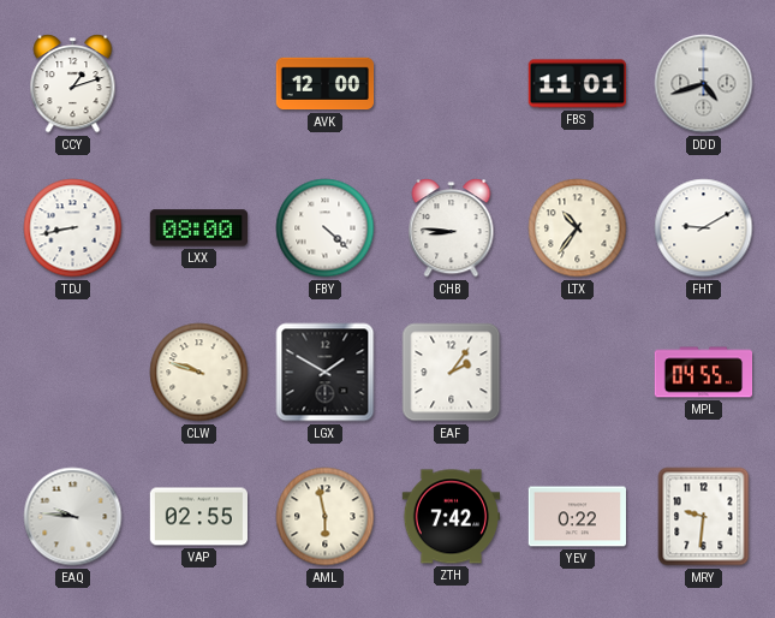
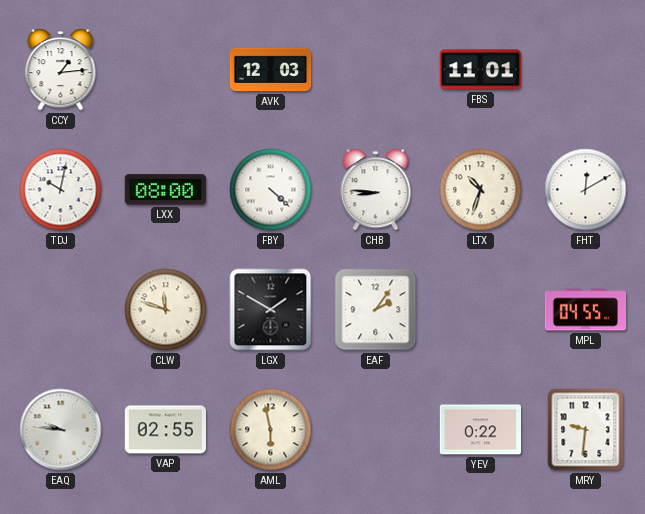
CCY: 1:12 -> 1:14
AVK: 12:00 -> 12:03
DDD: 4:42 -> none
TDJ: 8:43 -> 10:02
LTX: 10:36 -> 10:33
FHT: 9:10 -> 12:10
CLW: 9:48 -> 11:48
ZTH: 7:42 -> none
